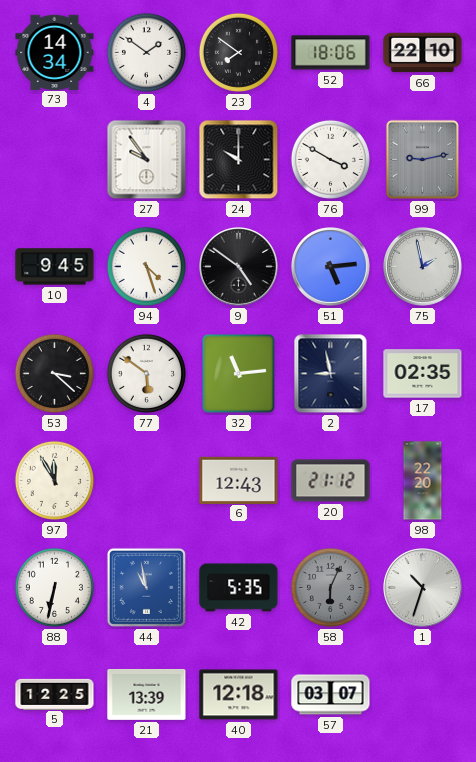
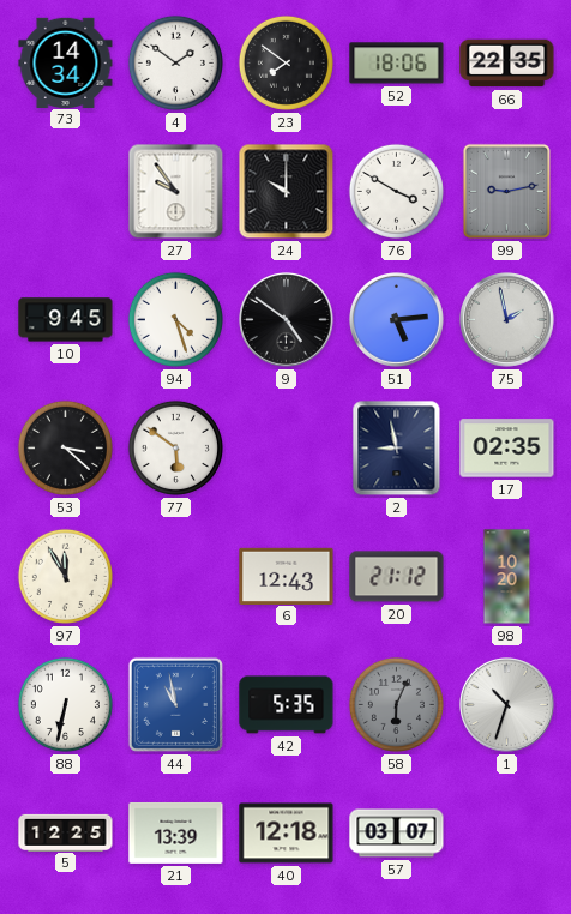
66: 22:10 -> 22:35
32: 11:14 -> none
98: 22:20 -> 10:20
